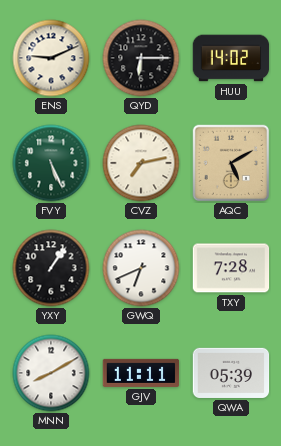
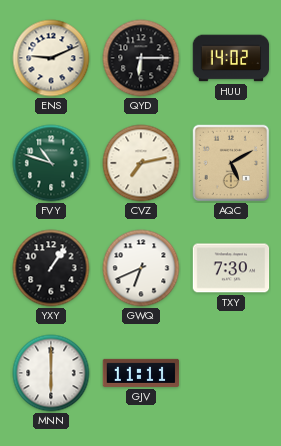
FVY: 5:26 -> 10:48
TXY: 7:28 -> 7:30
MNN: 8:10 -> 6:00
QWA: 05:39 -> none
